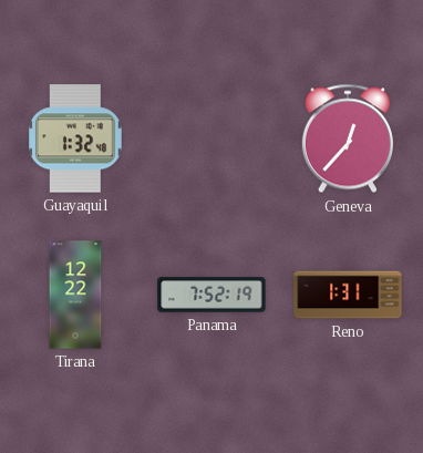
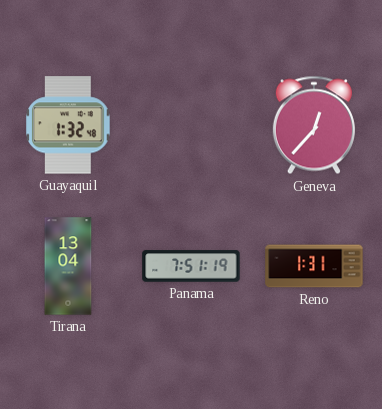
Tirana: 12:22 -> 13:04
Panama: 7:52 -> 7:51
